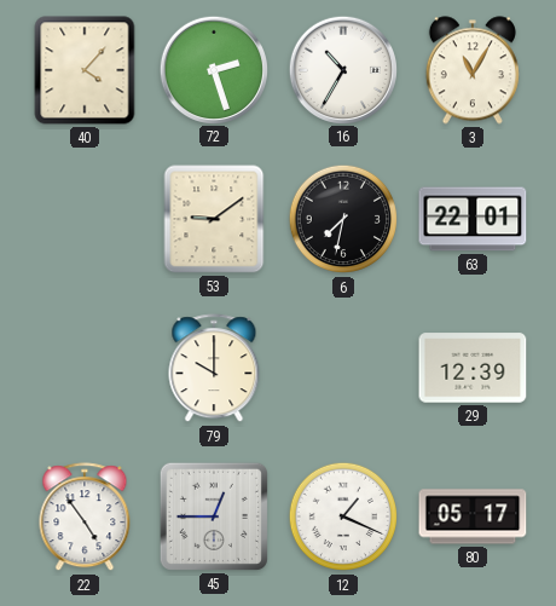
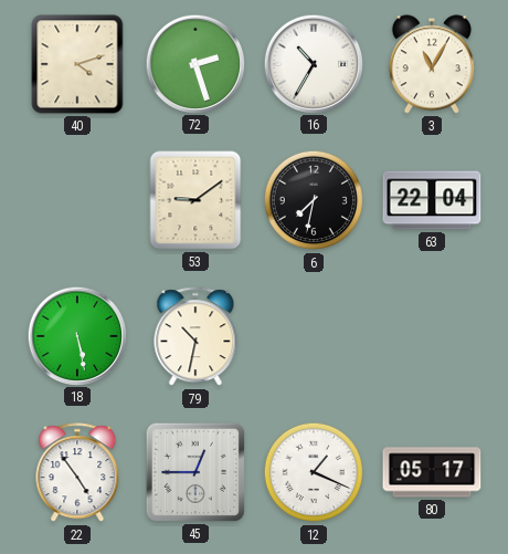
40: 4:07 -> 4:12
63: 22:01 -> 22:04
18: none -> 5:28
79: 10:00 -> 10:32
29: 12:39 -> none
